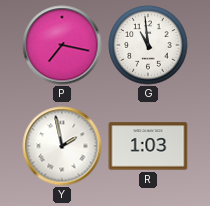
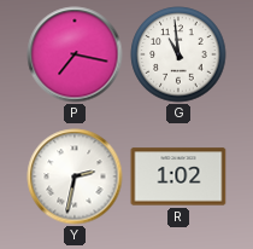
Y: 1:58 -> 2:32
R: 1:03 -> 1:02
